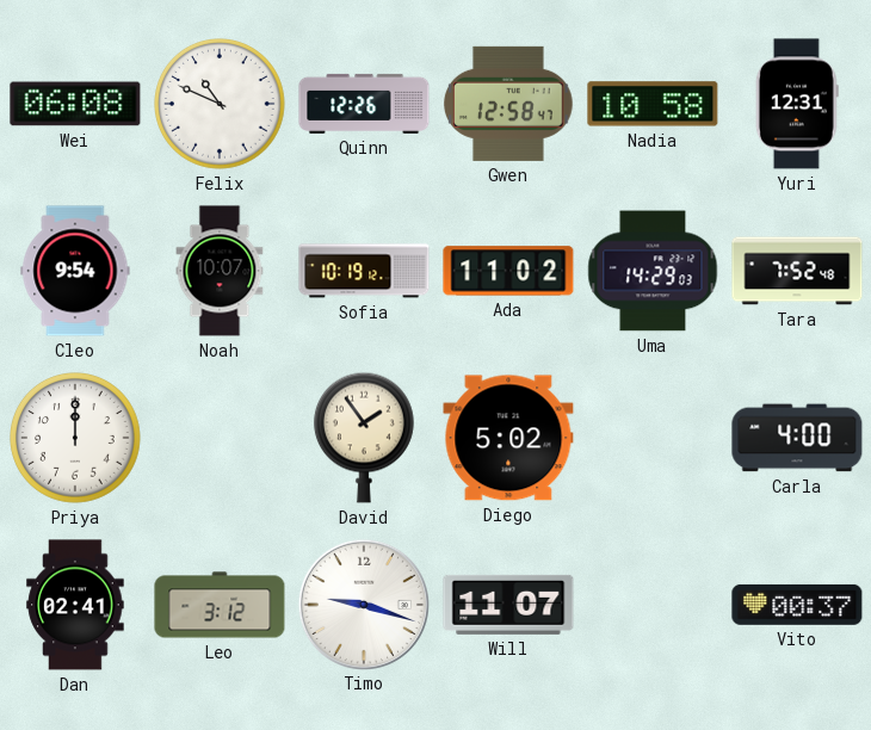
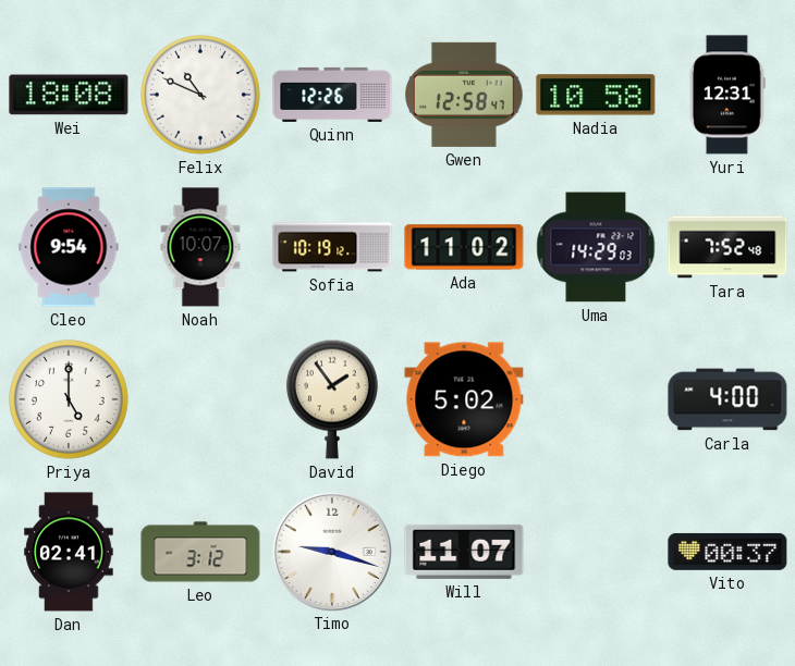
Wei: 06:08 -> 18:08
Priya: 12:00 -> 5:00
